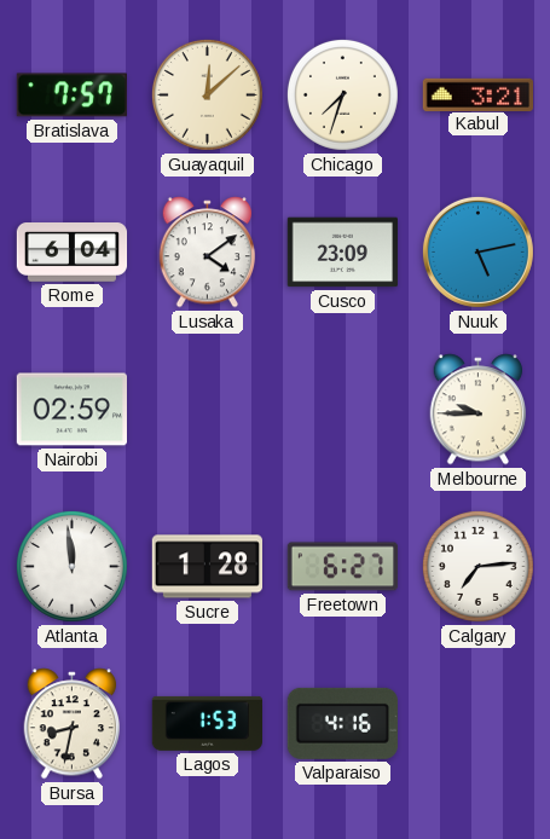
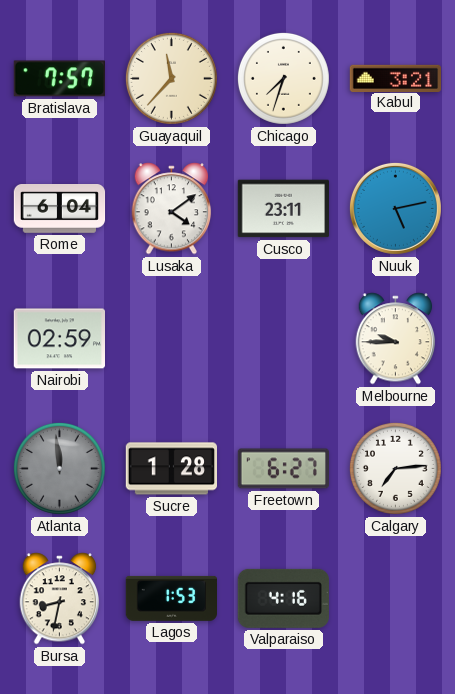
Guayaquil: 12:08 -> 11:37
Cusco: 23:09 -> 23:11
Atlanta dial: white -> grey
